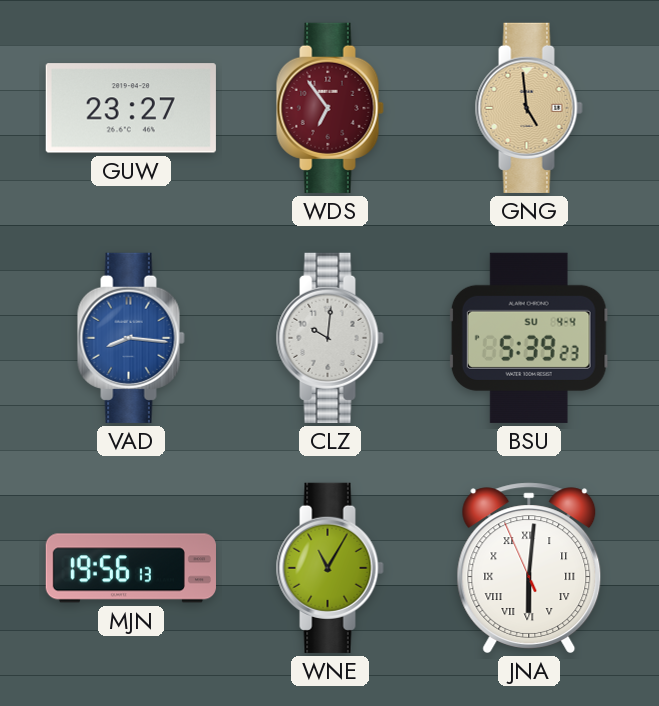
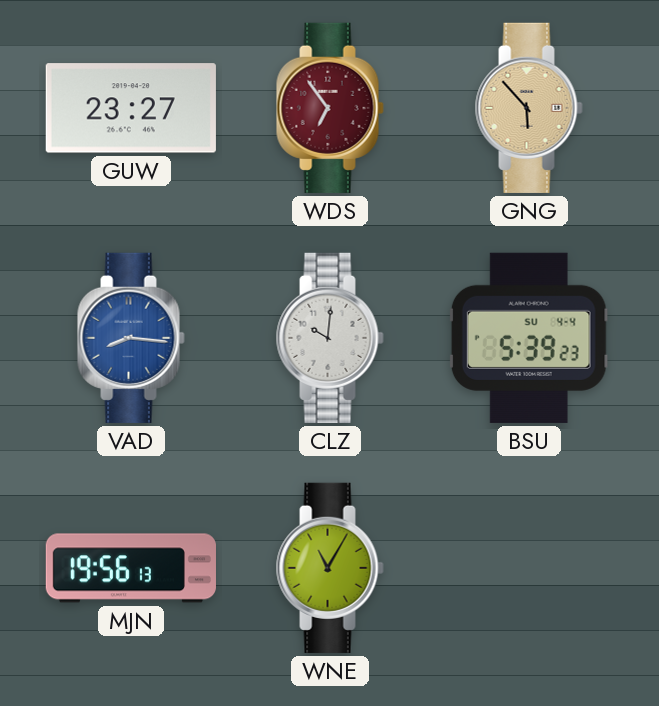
GNG: 4:59 -> 5:53
JNA: 6:00 -> none
